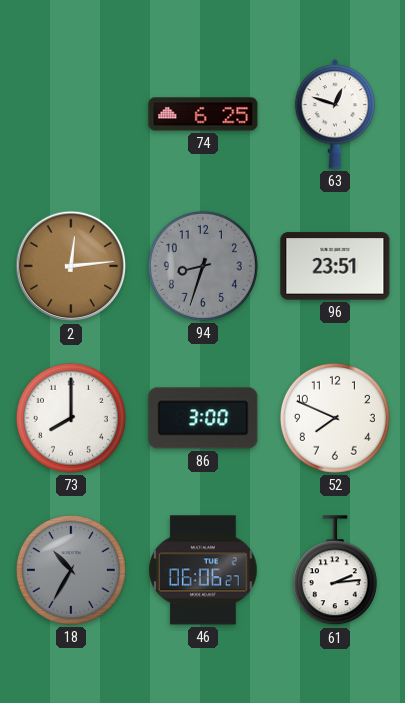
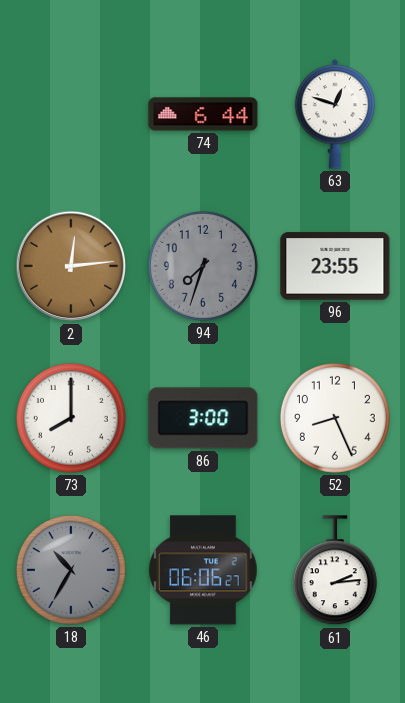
74: 6:25 -> 6:44
94: 8:33 -> 7:33
96: 23:51 -> 23:55
52: 7:49 -> 8:26
